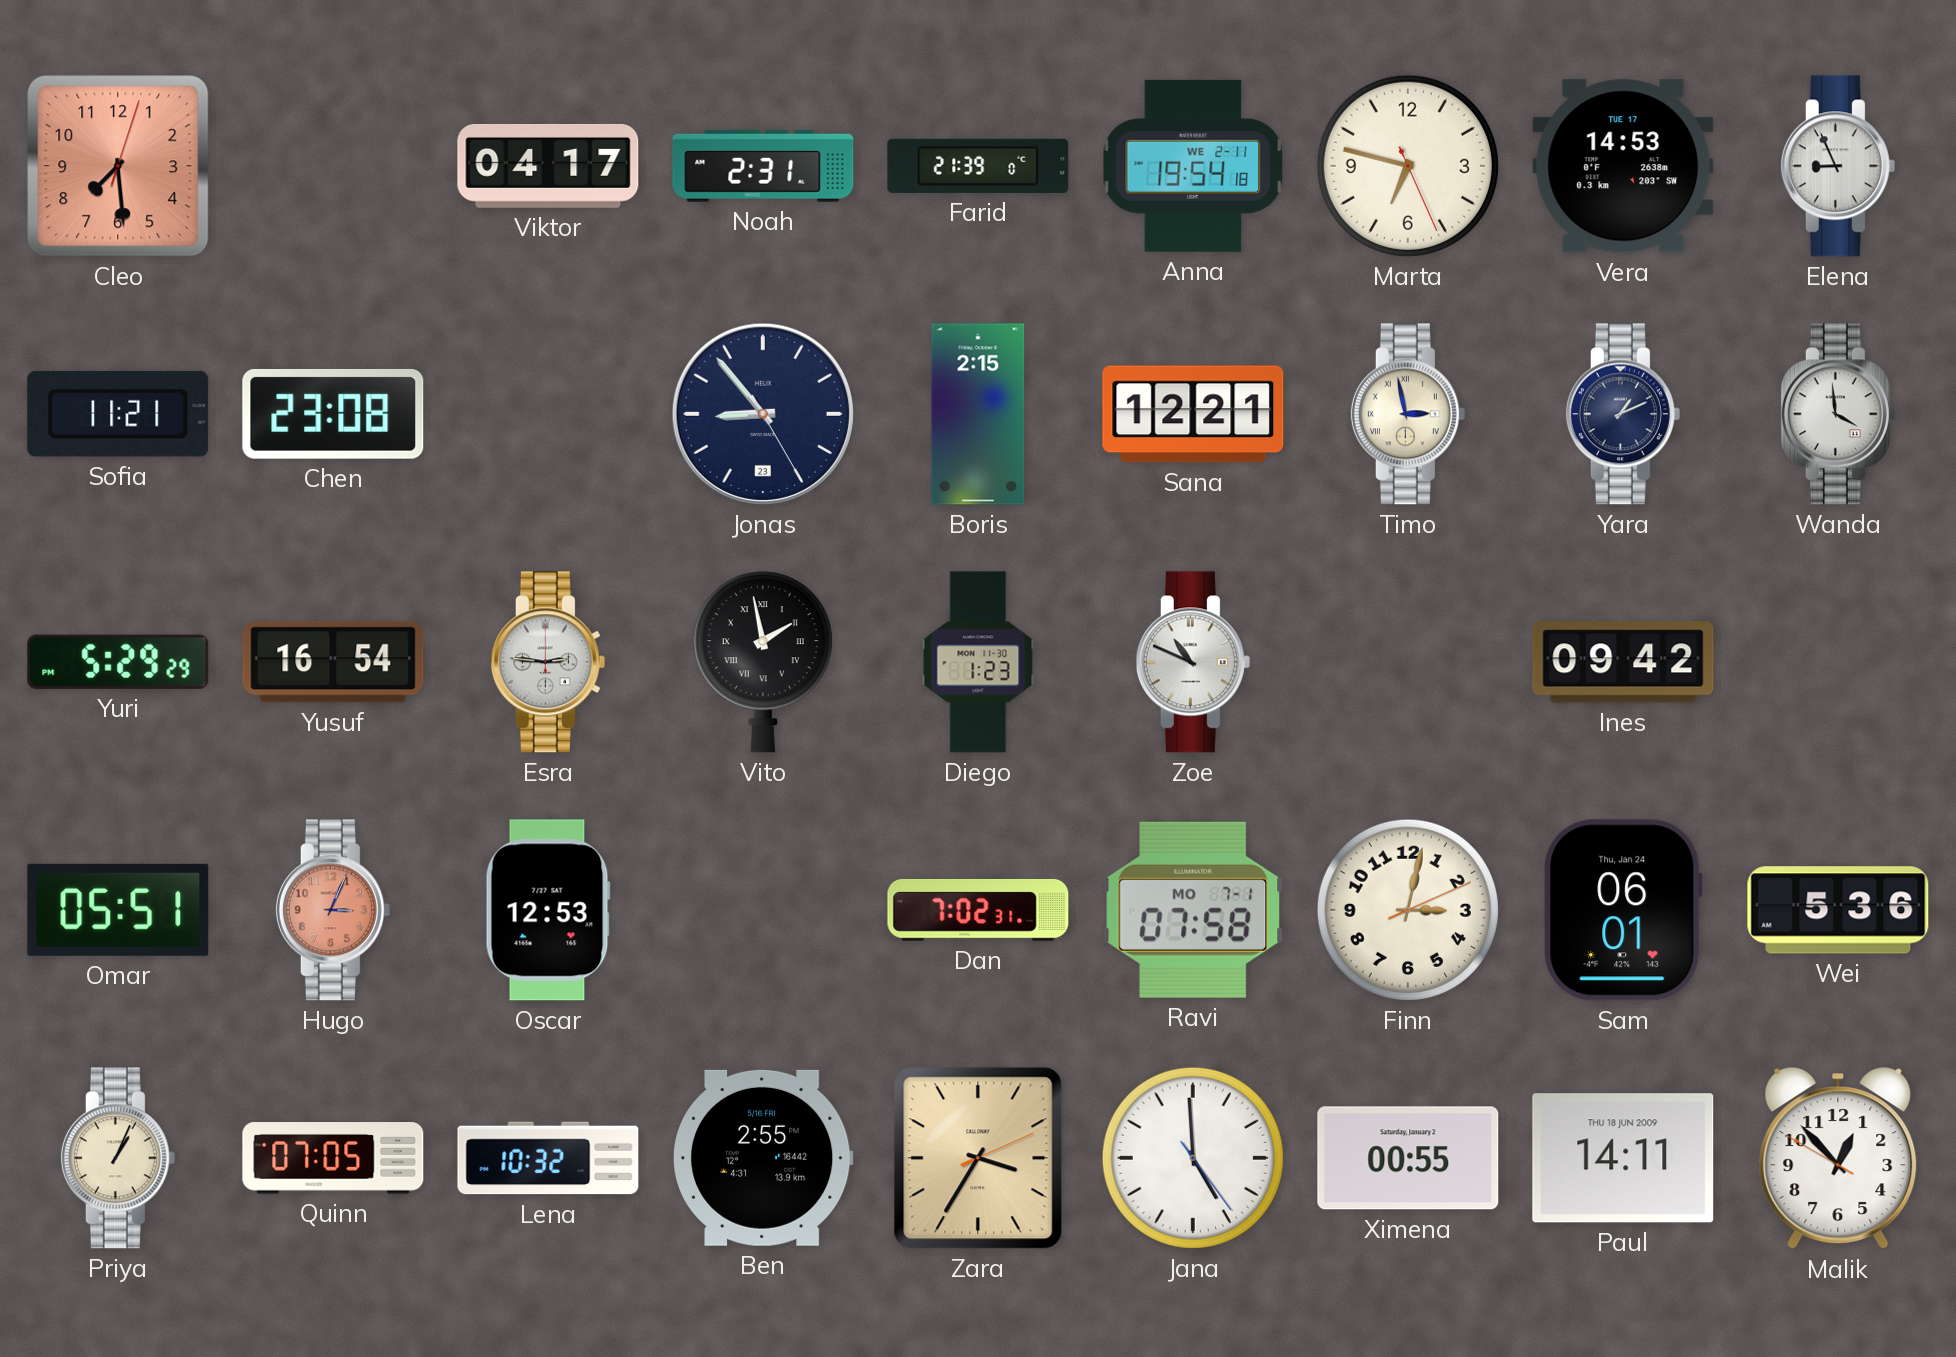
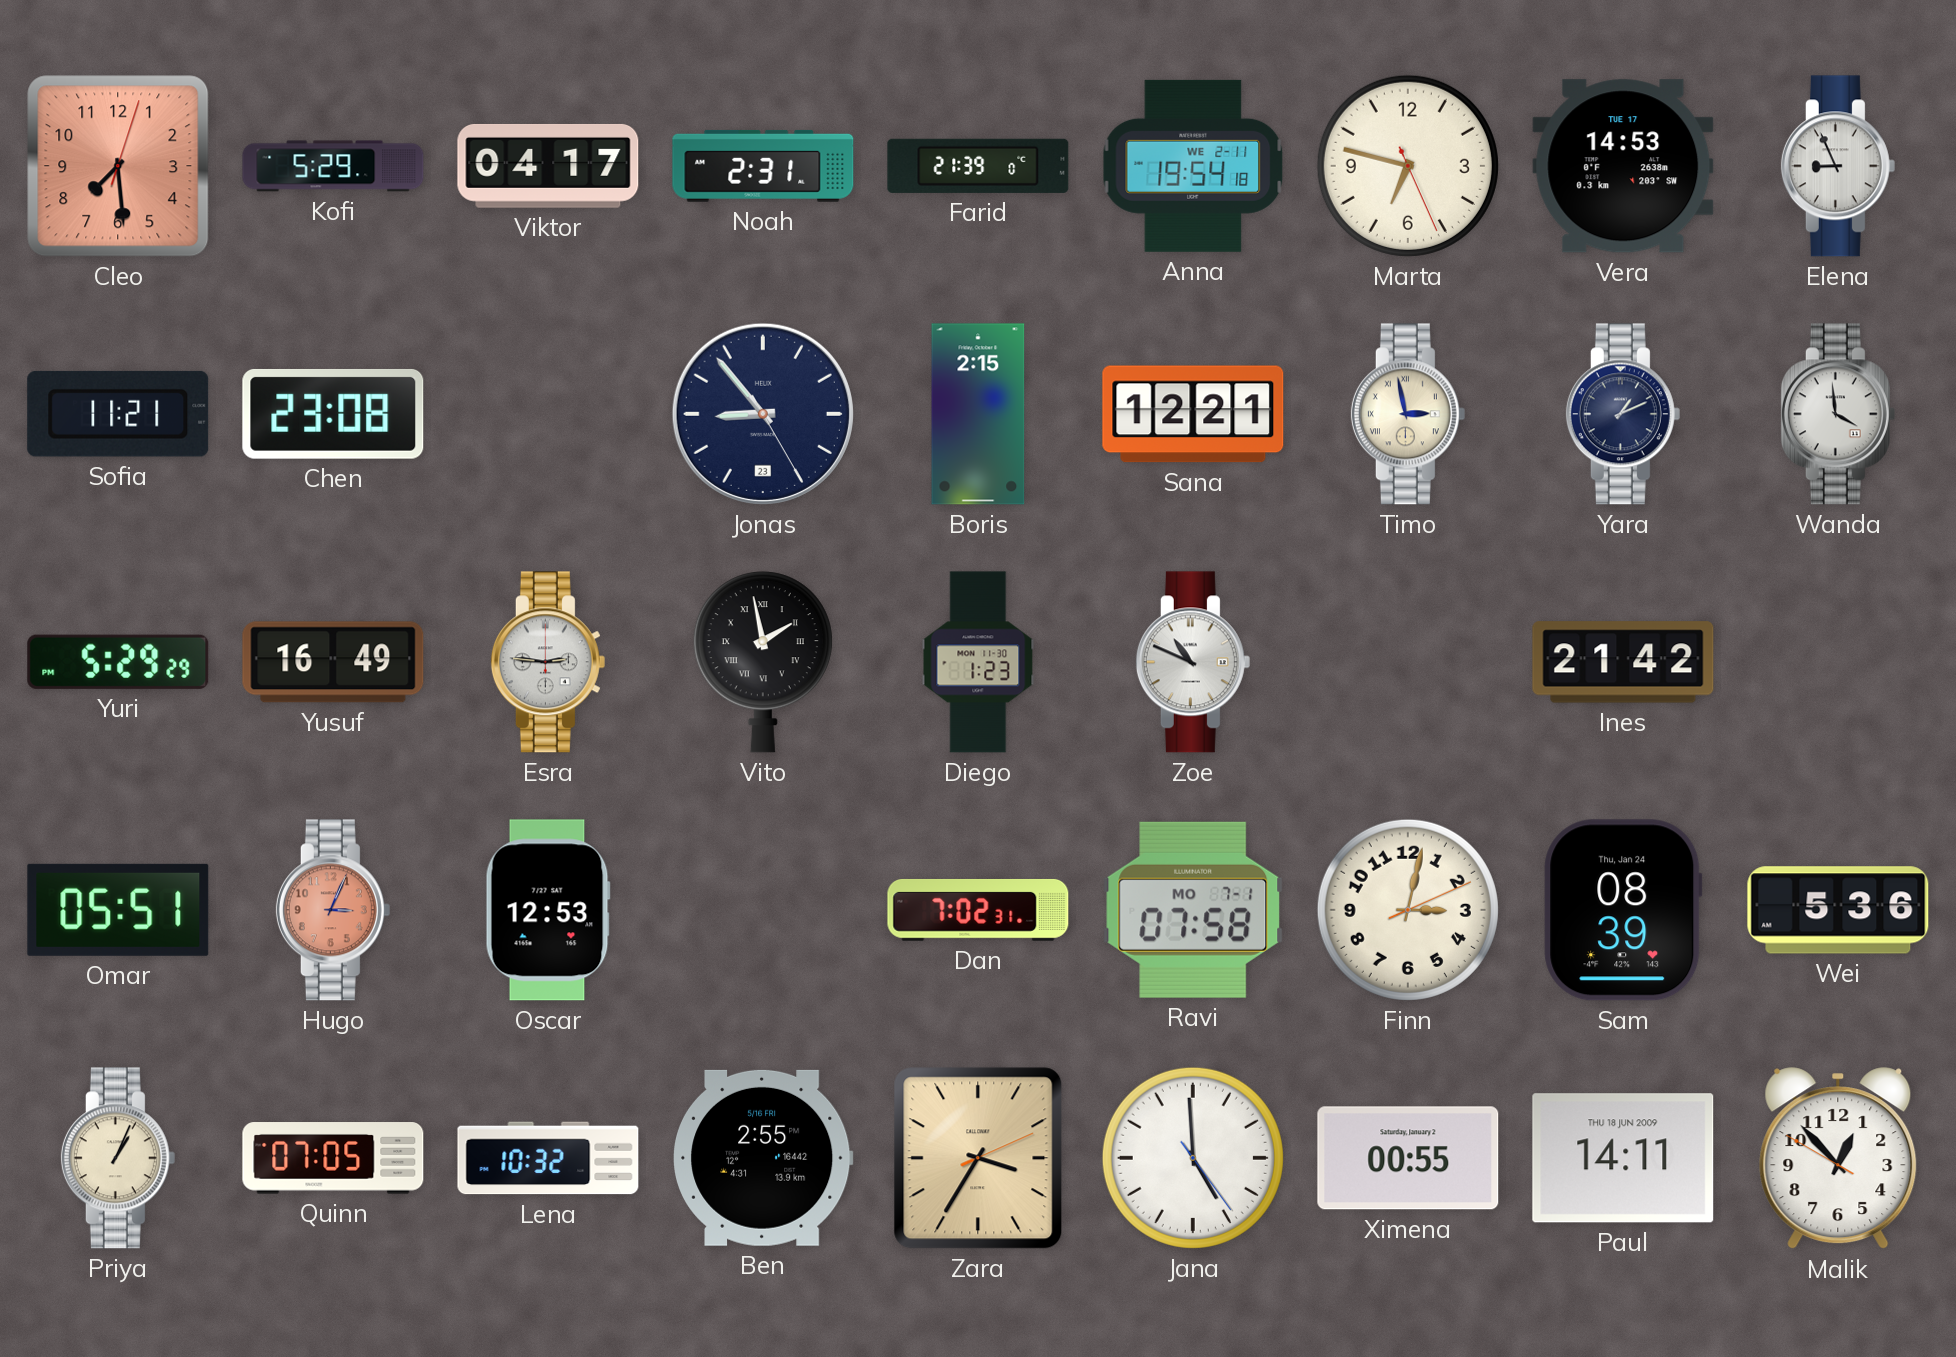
Kofi: none -> 5:29
Yusuf: 16:54 -> 16:49
Ines: 09:42 -> 21:42
Sam: 06:01 -> 08:39
